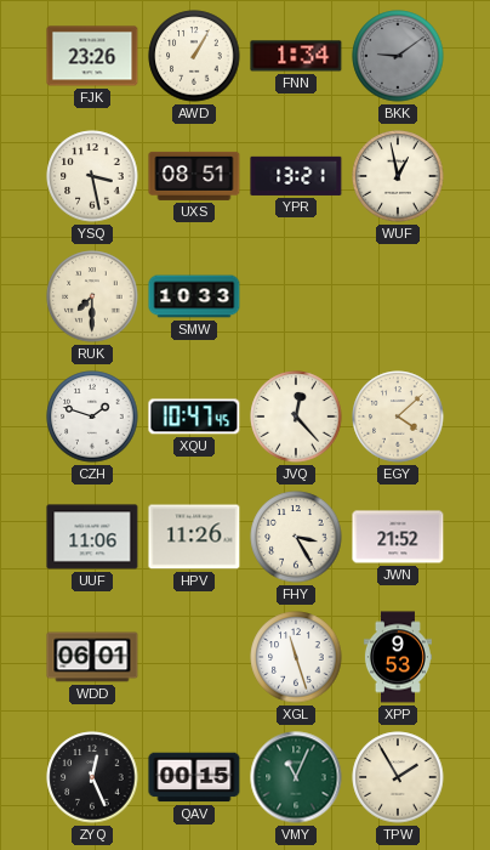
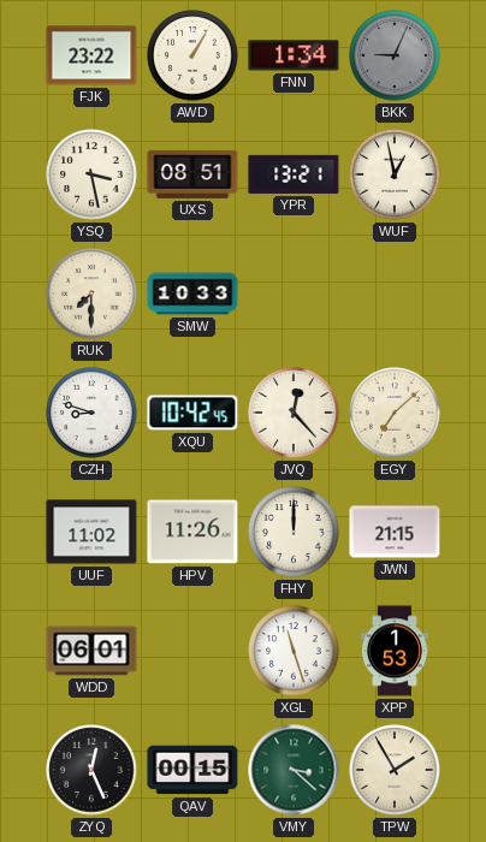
FJK: 23:26 -> 23:22
BKK: 9:09 -> 9:04
CZH: 1:48 -> 8:48
XQU: 10:47 -> 10:42
EGY: 4:08 -> 7:08
UUF: 11:06 -> 11:02
FHY: 3:25 -> 12:00
JWN: 21:52 -> 21:15
XPP: 9:53 -> 1:53
VMY: 11:04 -> 3:22
